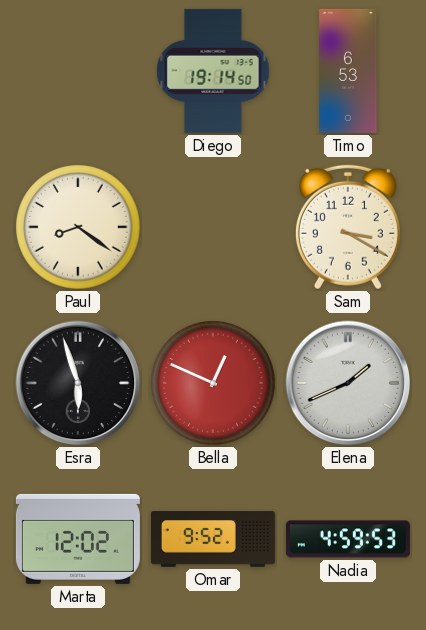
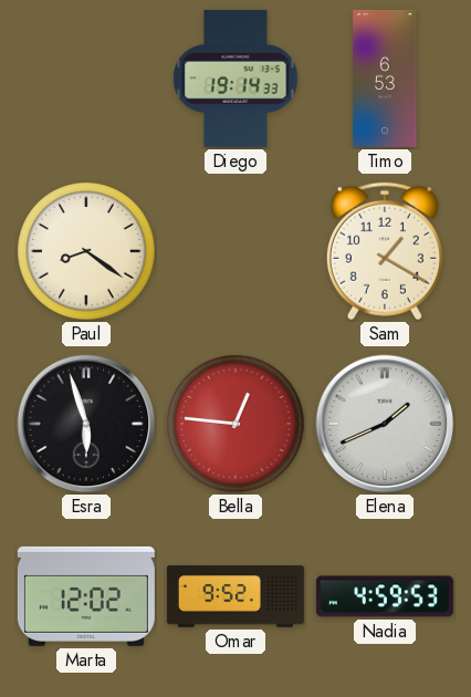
Diego: 19:14:50 -> 19:14:33
Sam: 3:20 -> 1:20
Bella: 12:49 -> 12:46
